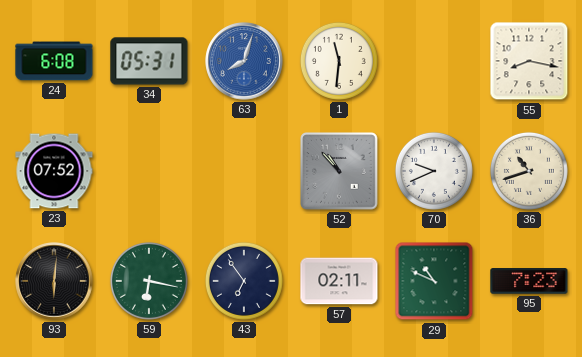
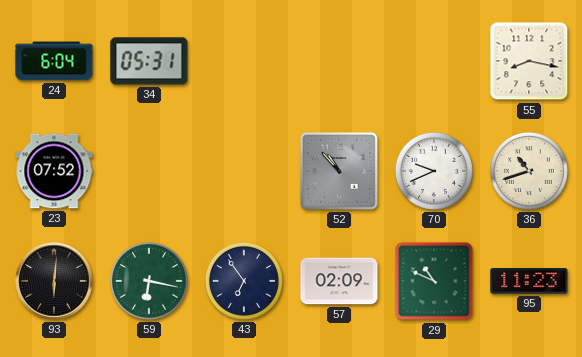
24: 6:08 -> 6:04
63: 8:03 -> none
1: 11:31 -> none
57: 02:11 -> 02:09
95: 7:23 -> 11:23
